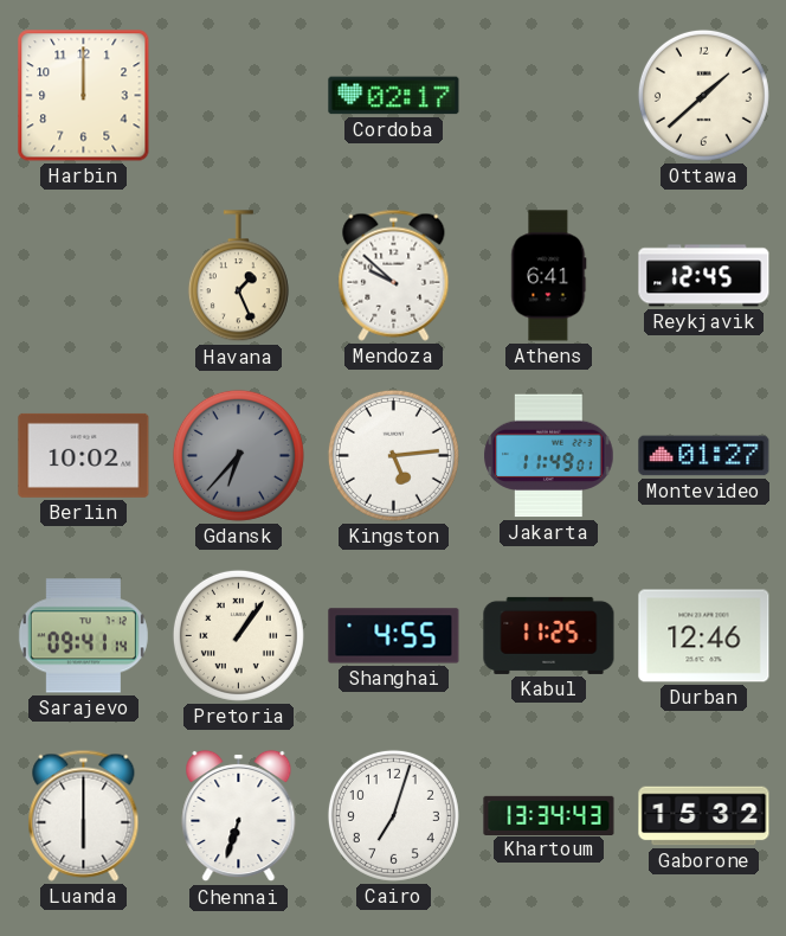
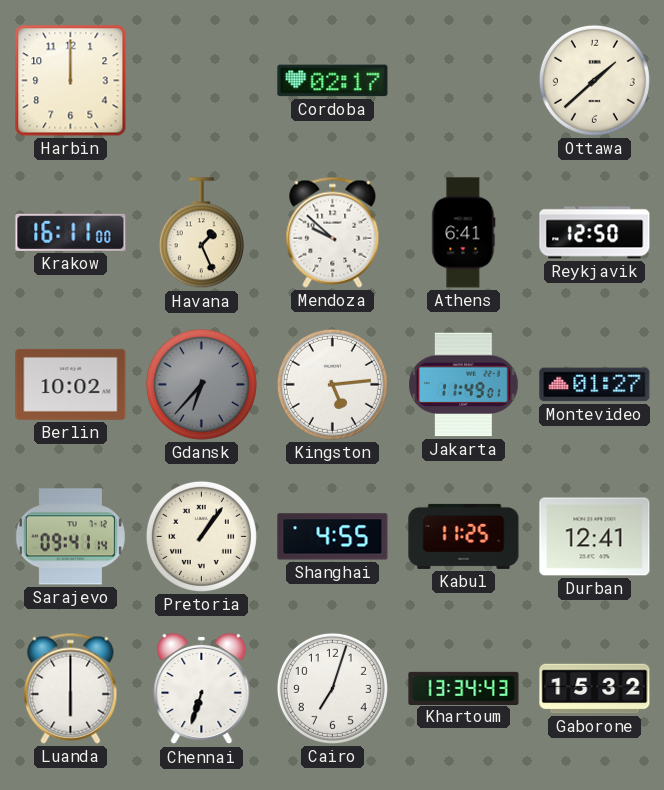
Krakow: none -> 16:11
Reykjavik: 12:45 -> 12:50
Durban: 12:46 -> 12:41
